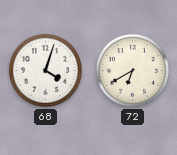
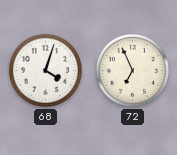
72: 6:40 -> 6:56
